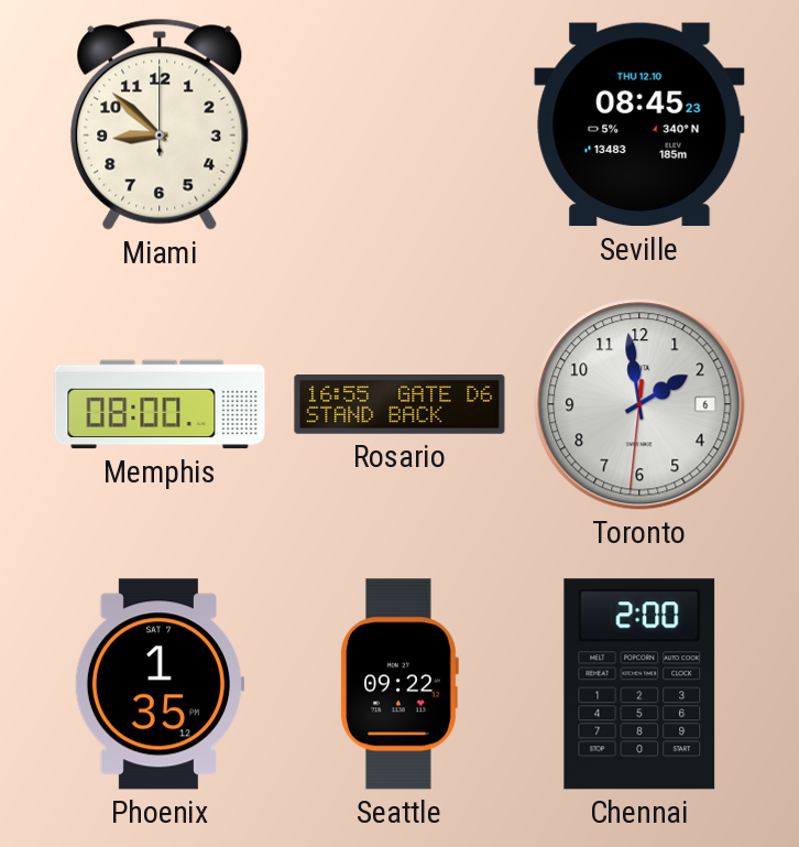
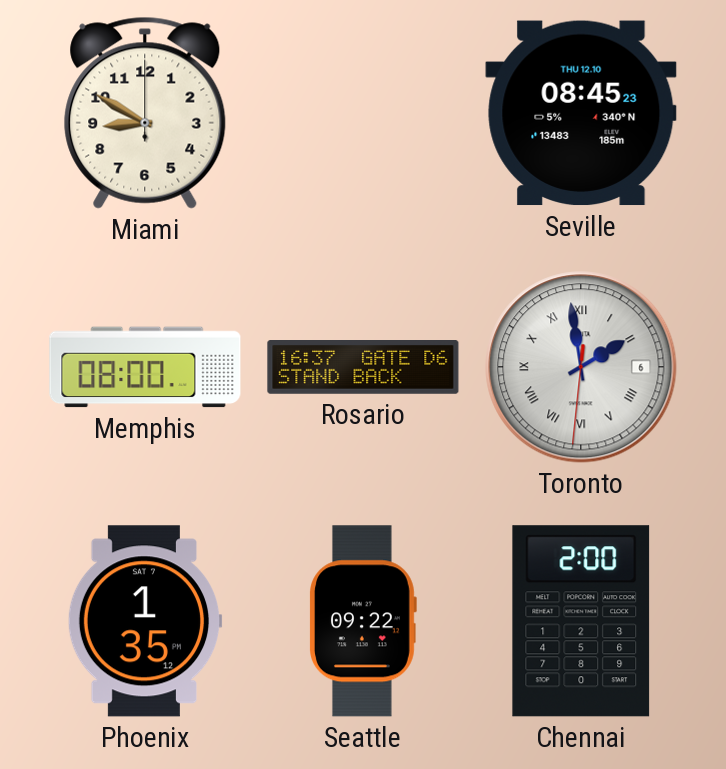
Miami: 8:52 -> 8:50
Rosario: 16:55 -> 16:37
Toronto numerals: Arabic -> Roman
